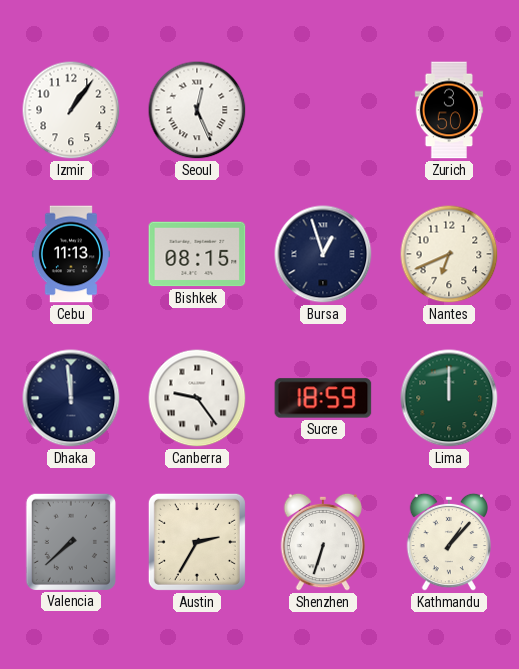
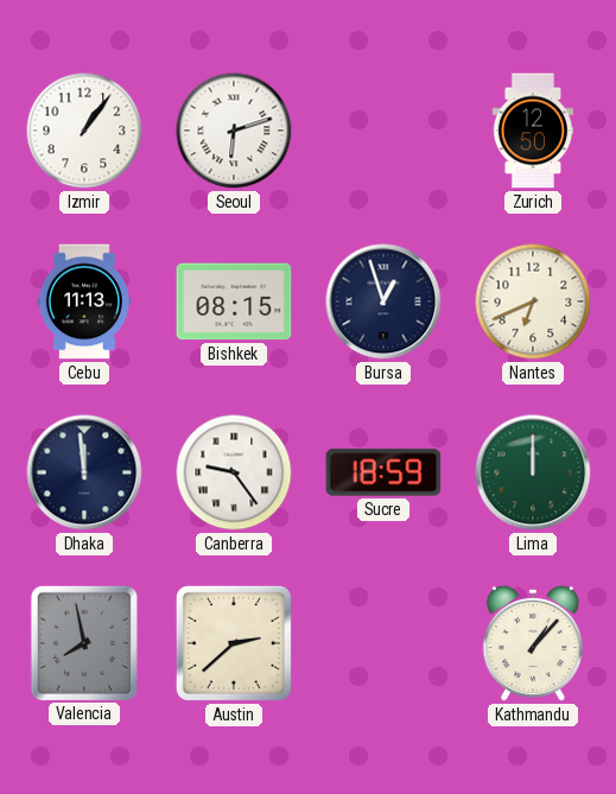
Seoul: 12:26 -> 6:12
Zurich: 3:50 -> 12:50
Valencia: 7:38 -> 7:58
Austin: 2:35 -> 2:38
Shenzhen: 6:33 -> none
